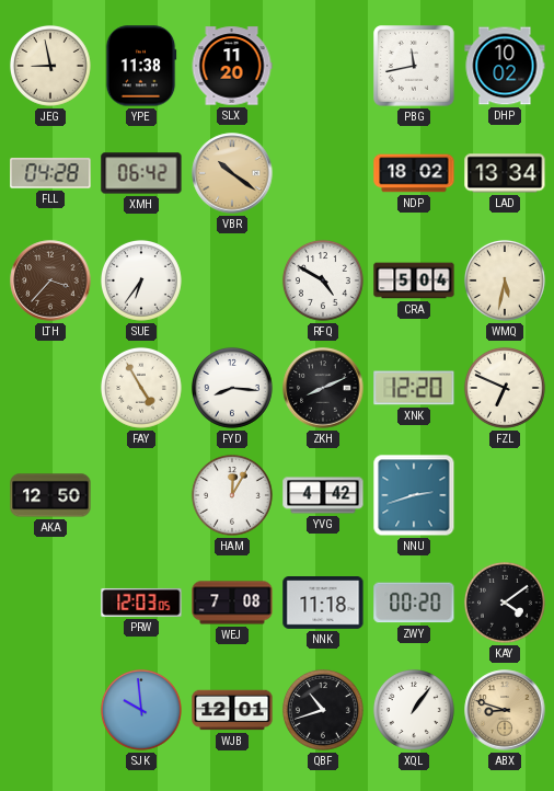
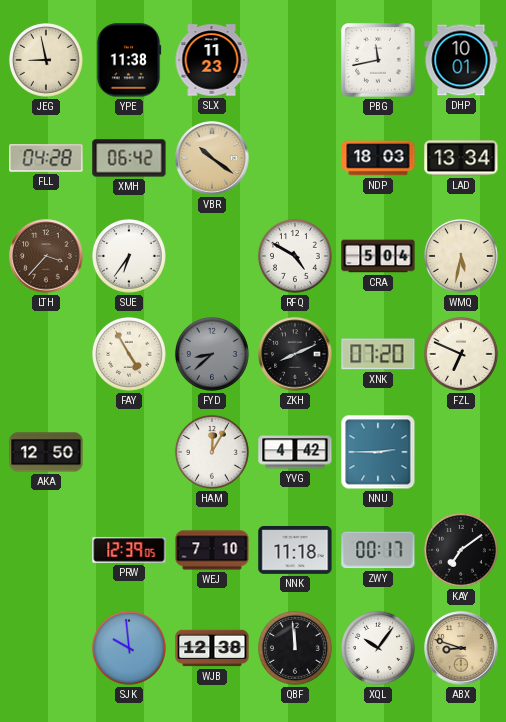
SLX: 11:20 -> 11:23
DHP: 10:02 -> 10:01
NDP: 18:02 -> 18:03
FYD: 8:16 -> 8:38
FYD dial: white -> grey
XNK: 12:20 -> 07:20
NNU: 2:42 -> 2:45
PRW: 12:03 -> 12:39
WEJ: 7:08 -> 7:10
ZWY: 00:20 -> 00:17
KAY: 4:09 -> 7:09
WJB: 12:01 -> 12:38
QBF: 10:42 -> 11:59
XQL: 1:06 -> 10:06
